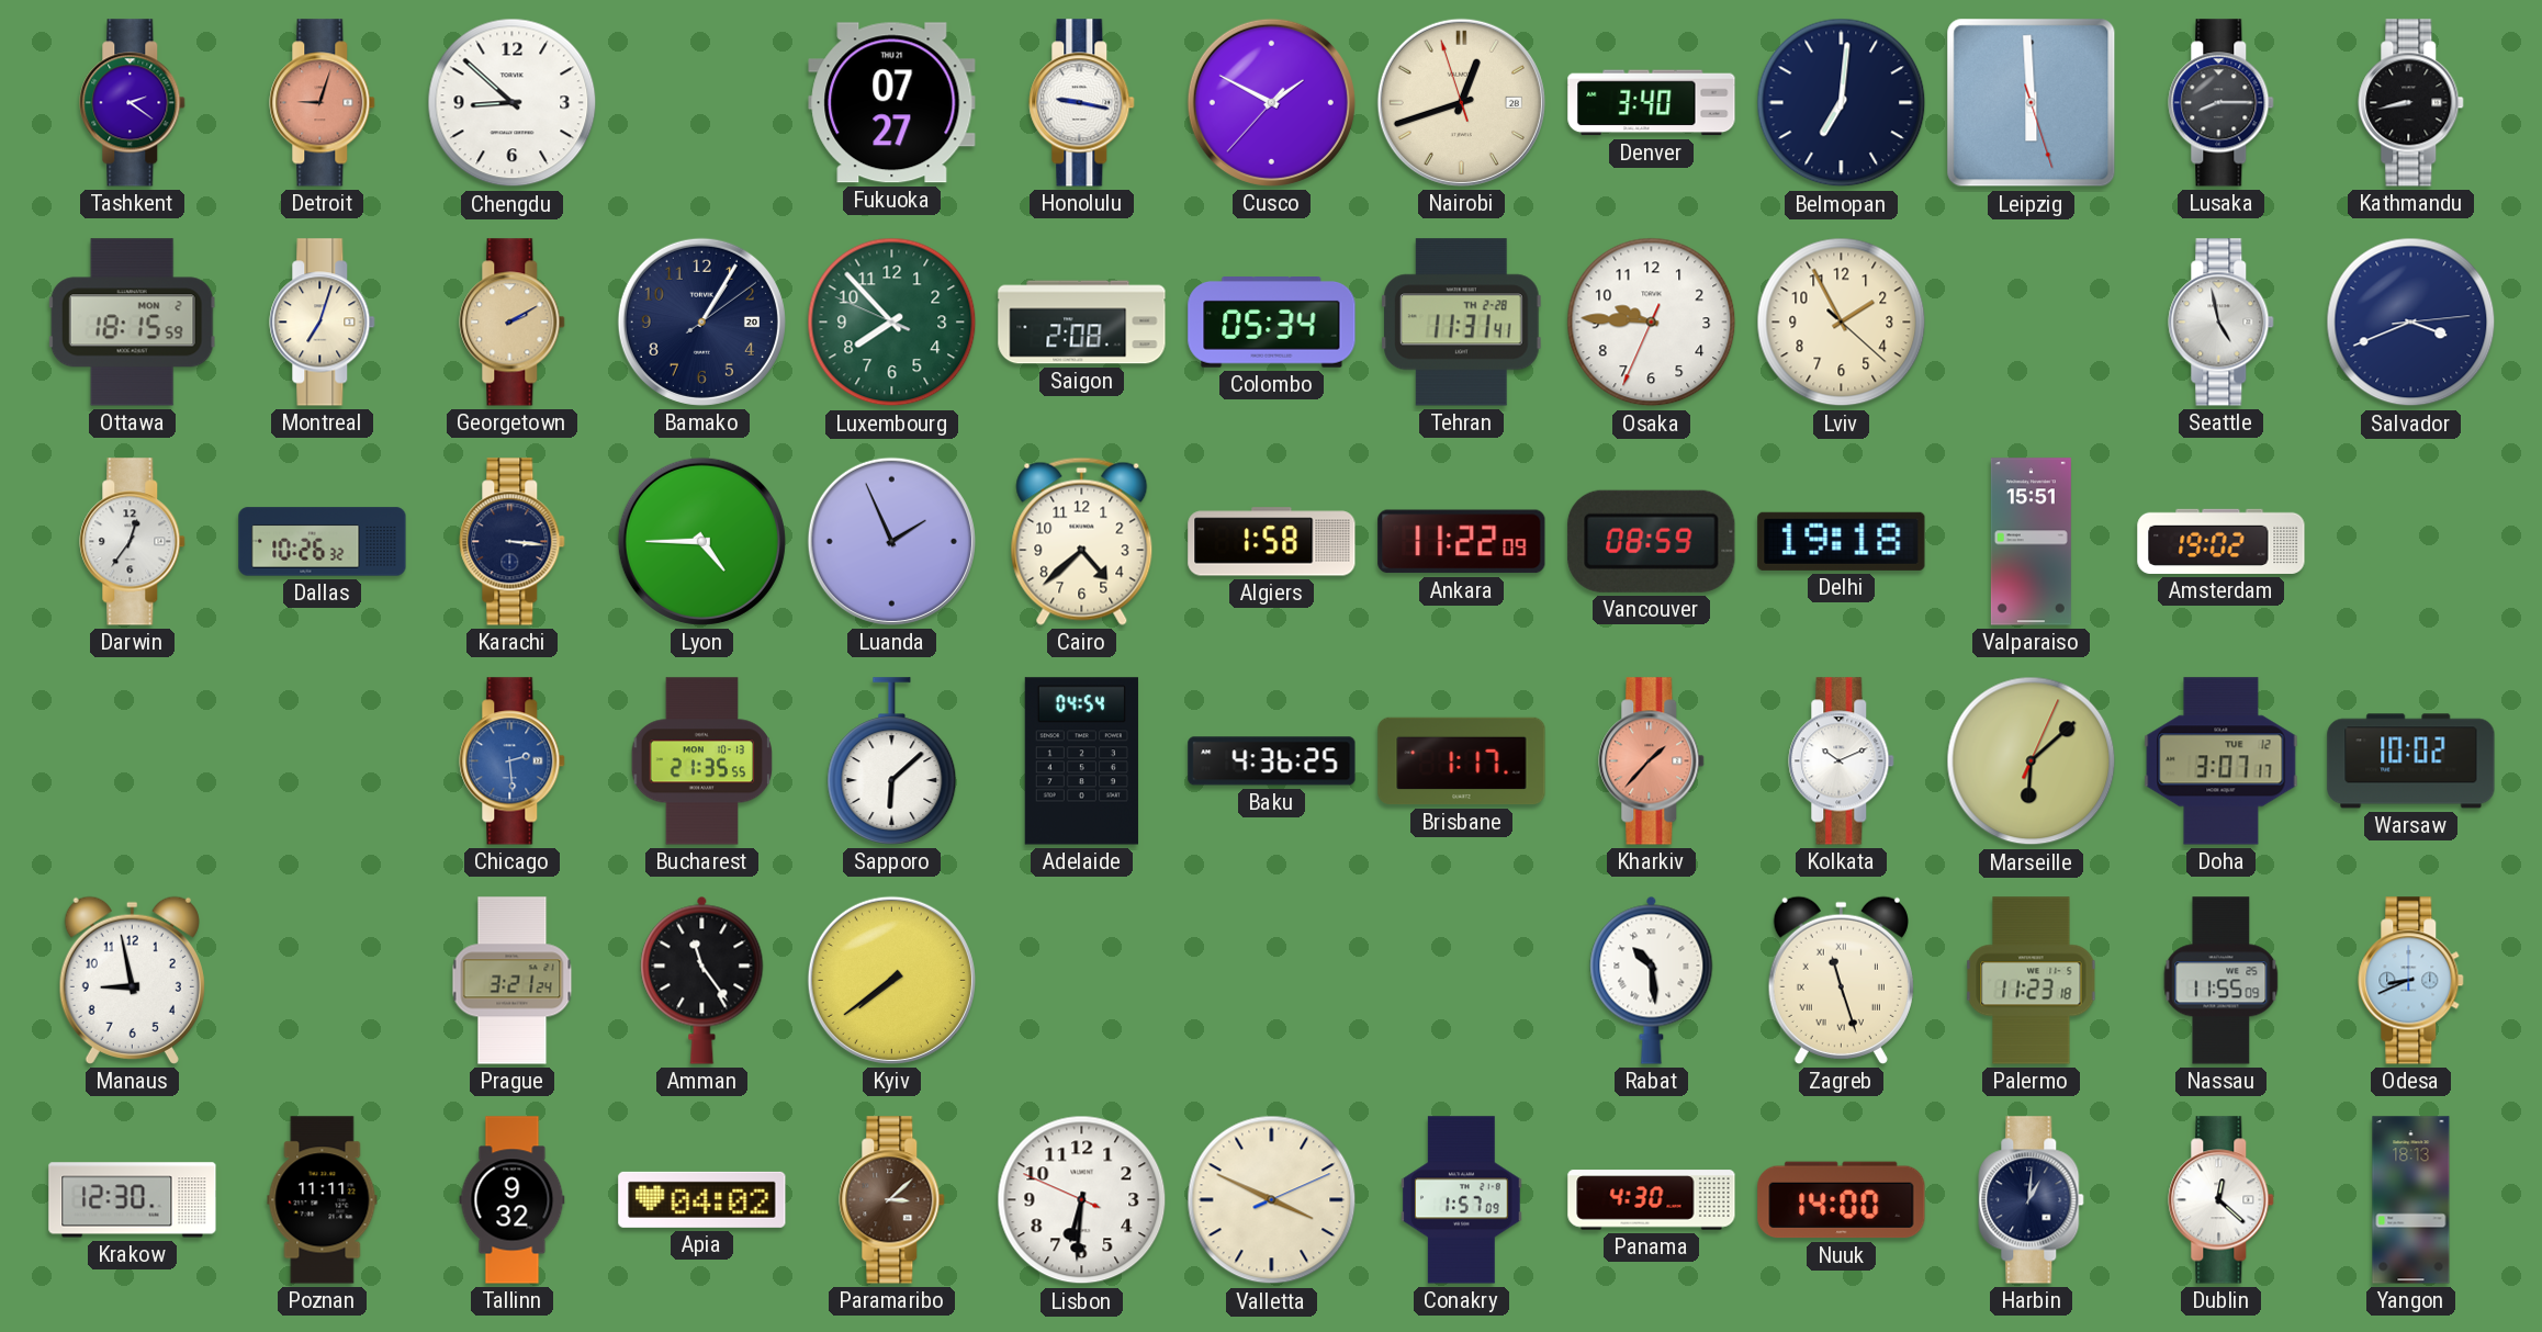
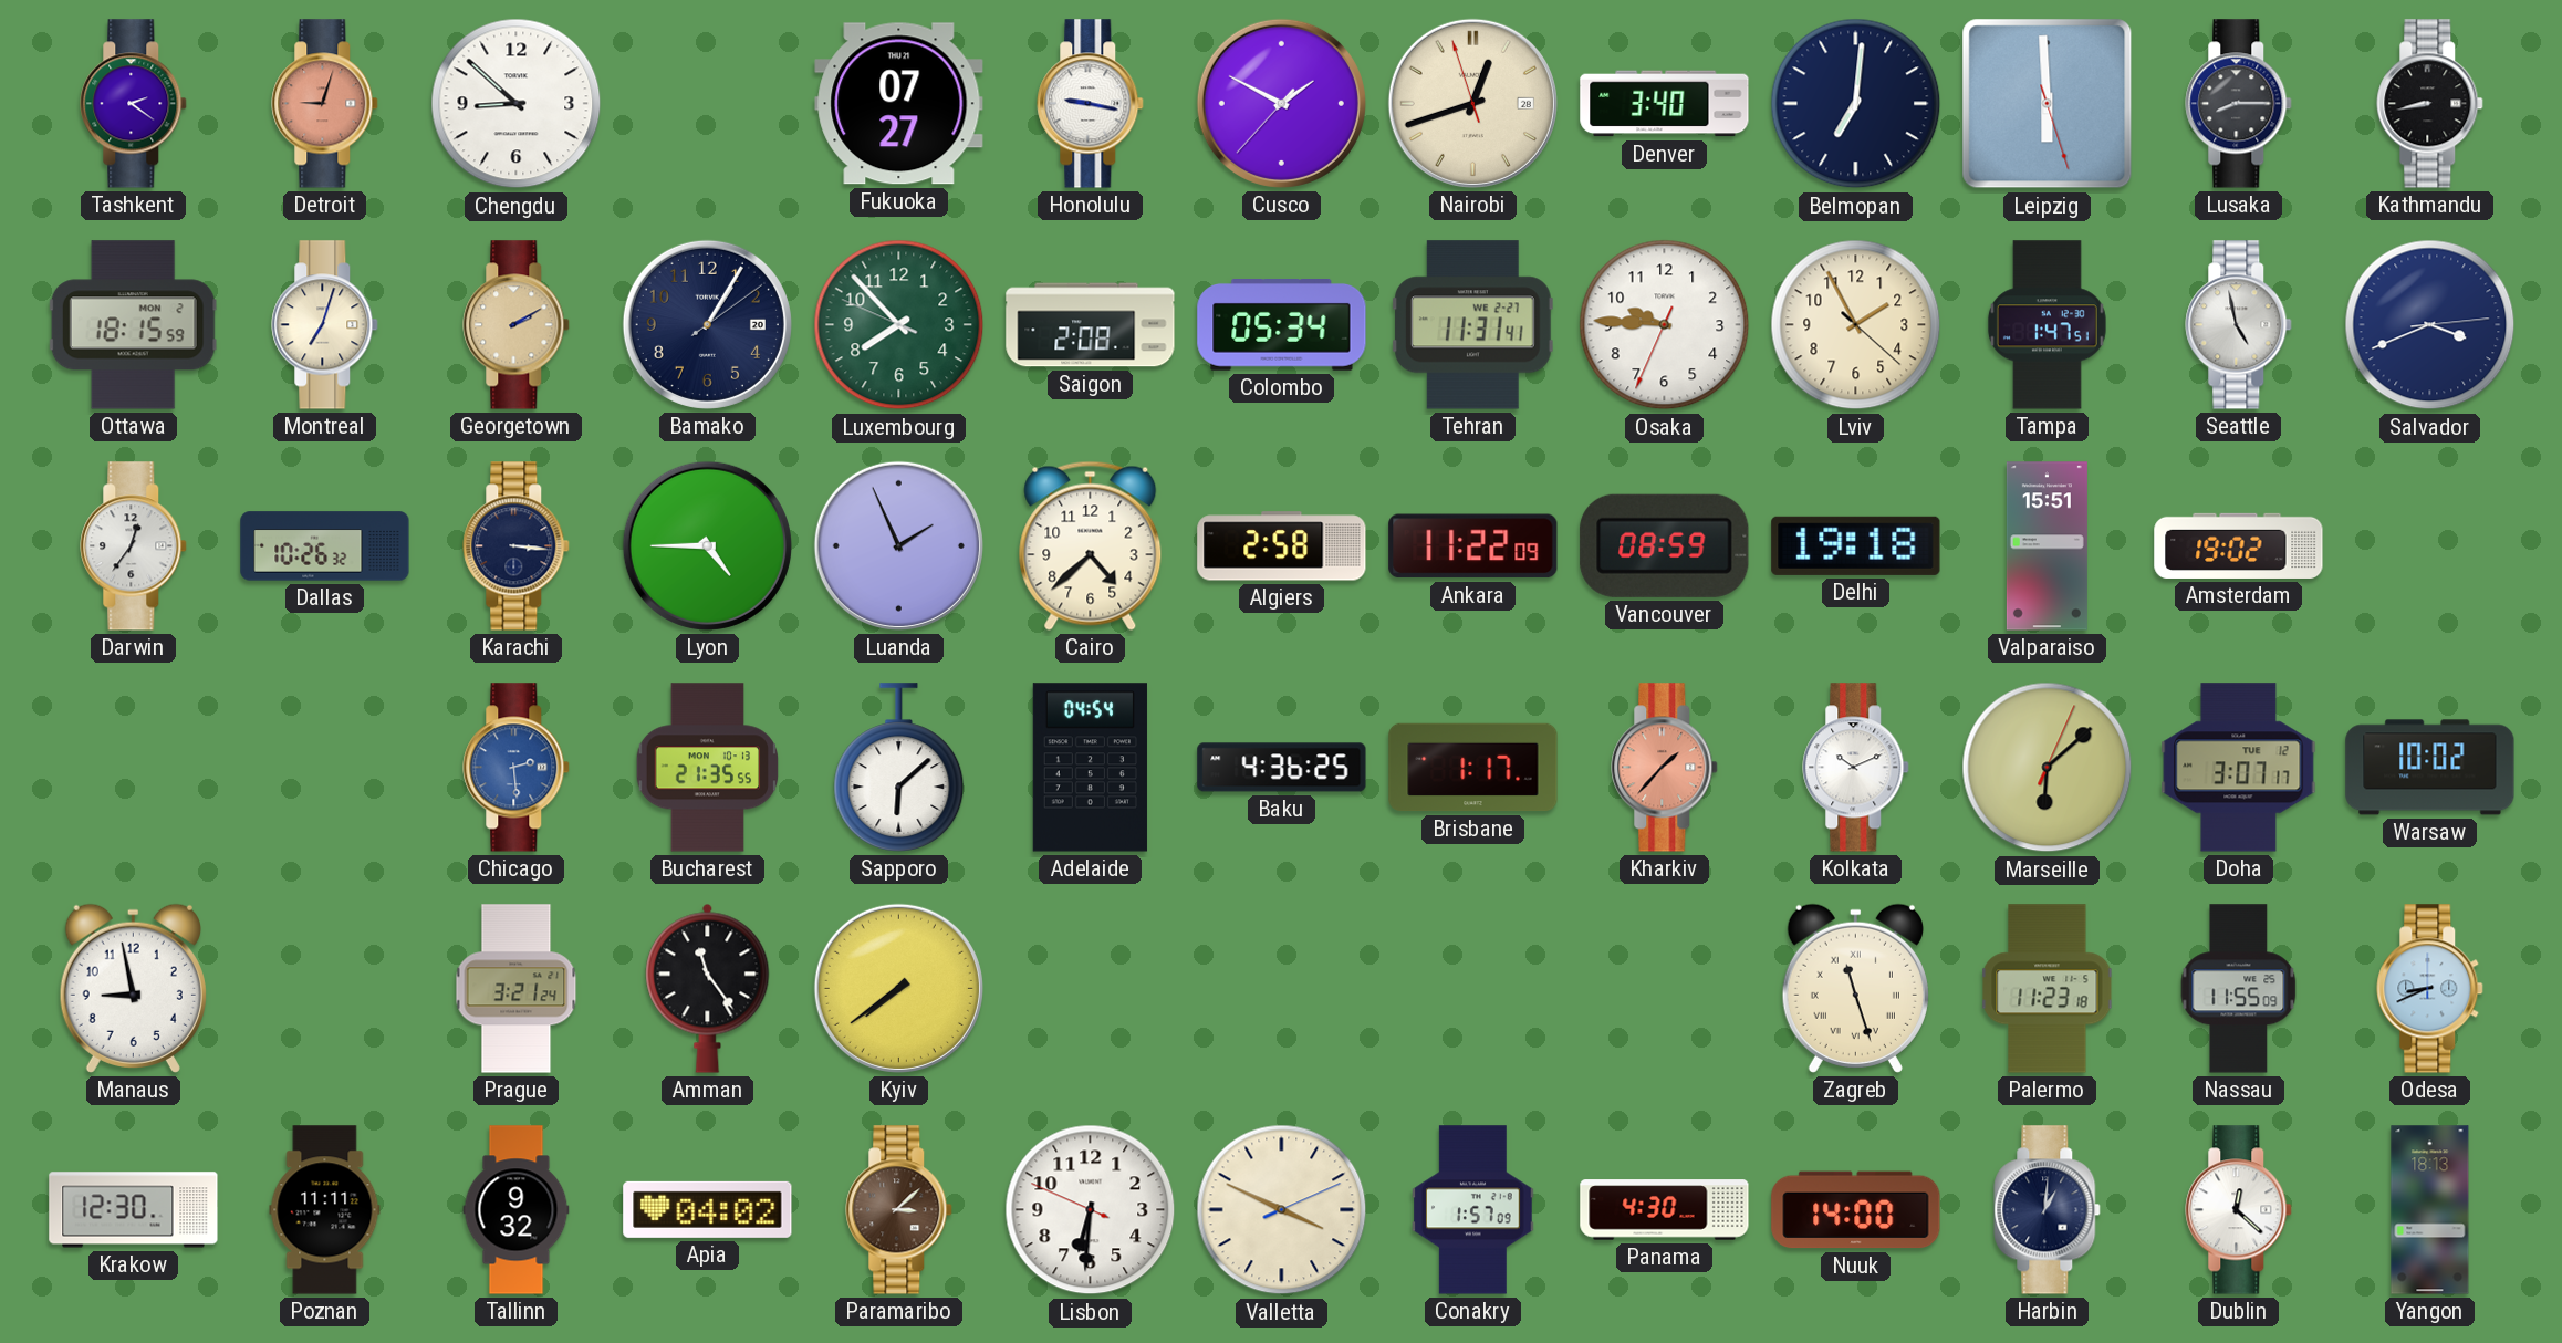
Tehran date: TH 2-28 -> WE 2-27
Tampa: none -> 1:47
Algiers: 1:58 -> 2:58
Rabat: 10:29 -> none
